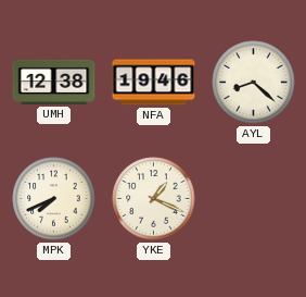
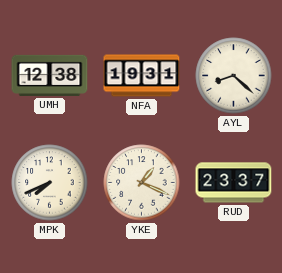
NFA: 19:46 -> 19:31
RUD: none -> 23:37
